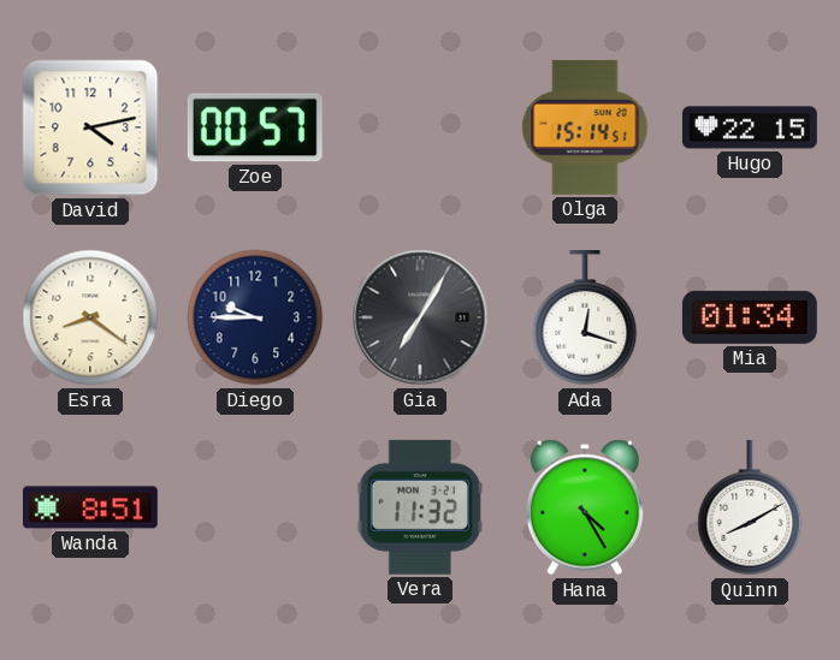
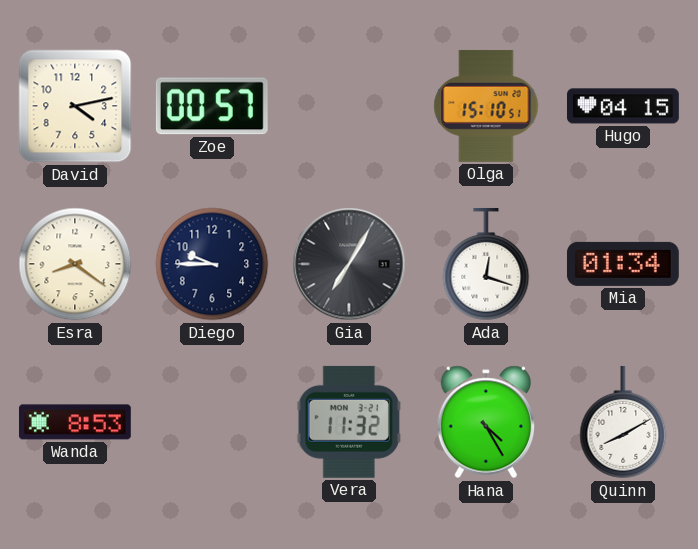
Olga: 15:14 -> 15:10
Hugo: 22:15 -> 04:15
Wanda: 8:51 -> 8:53
